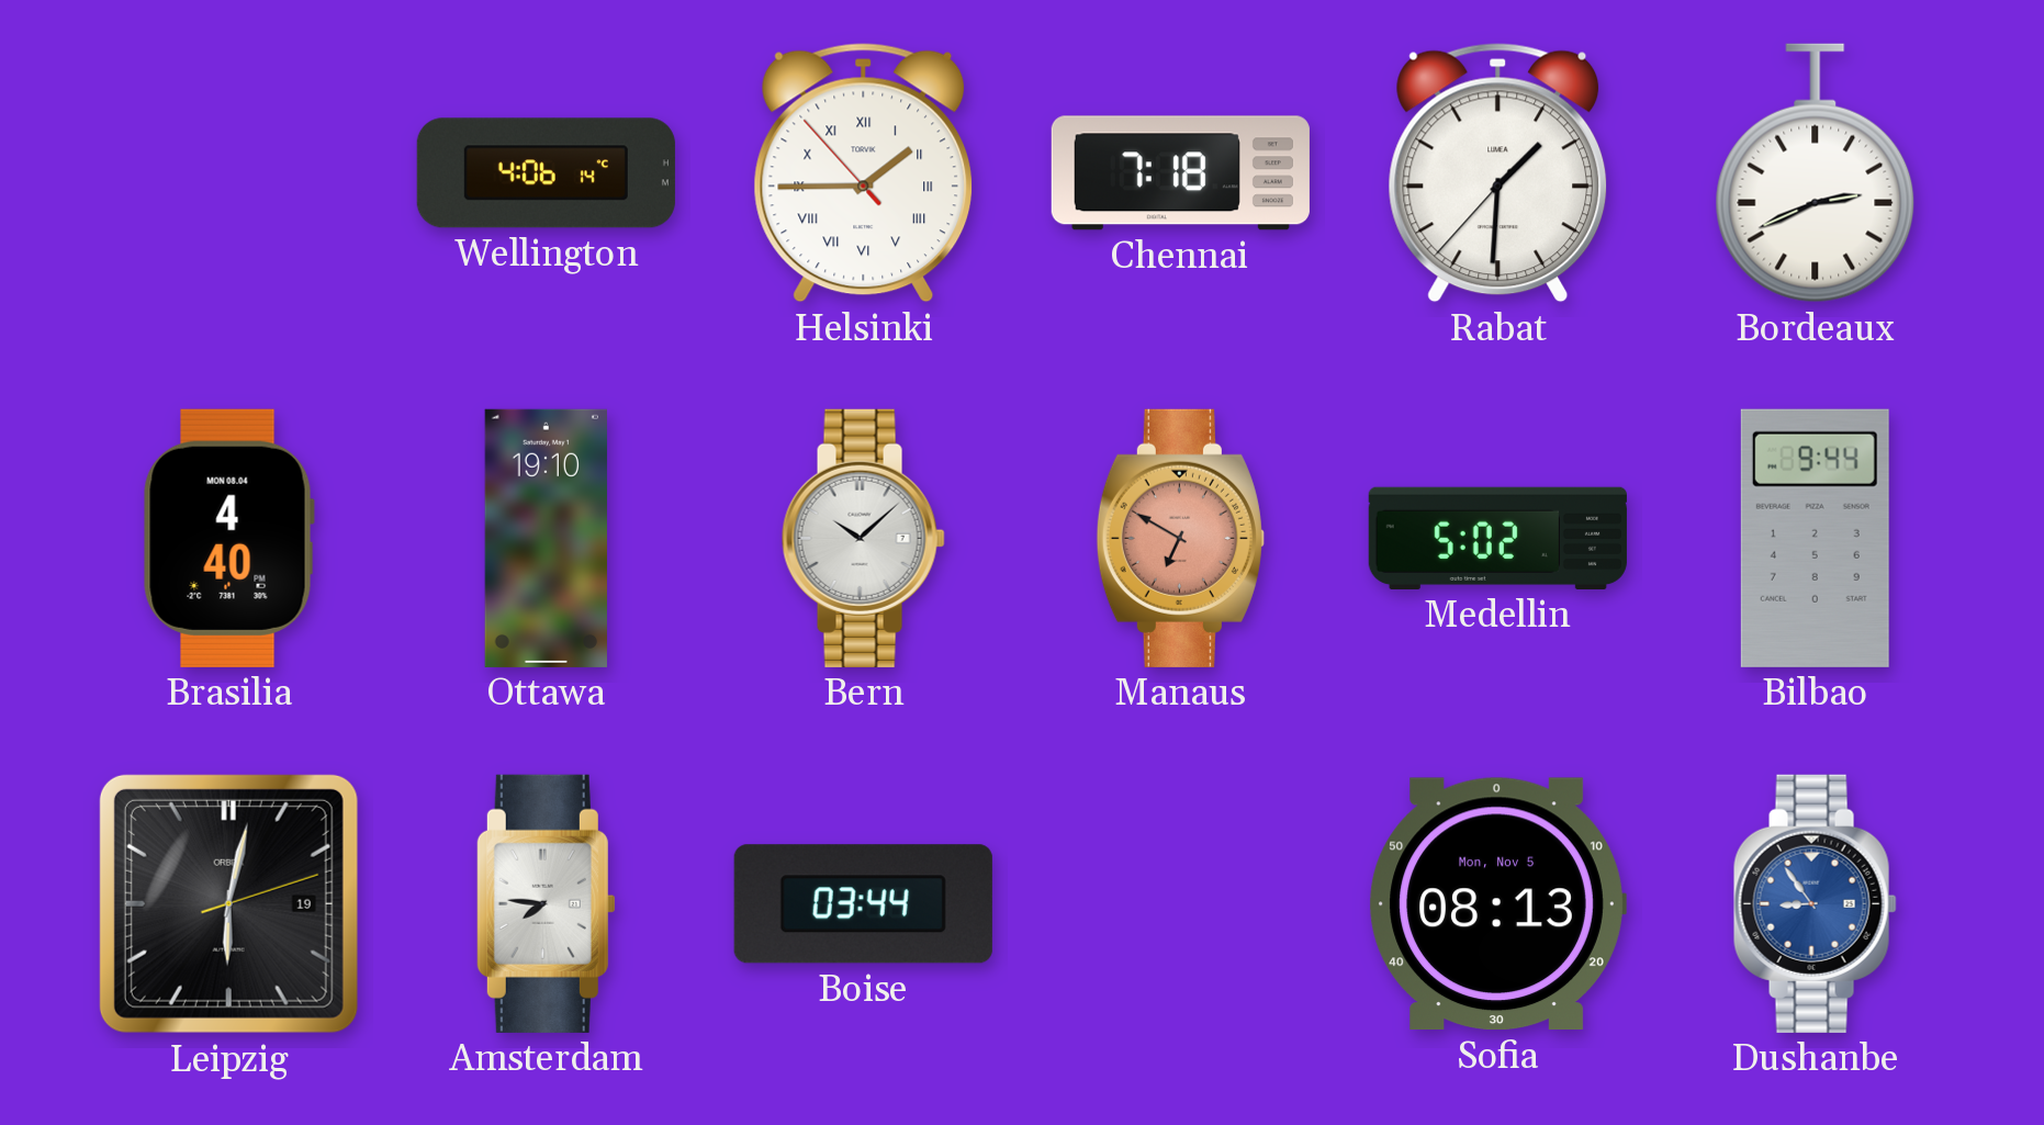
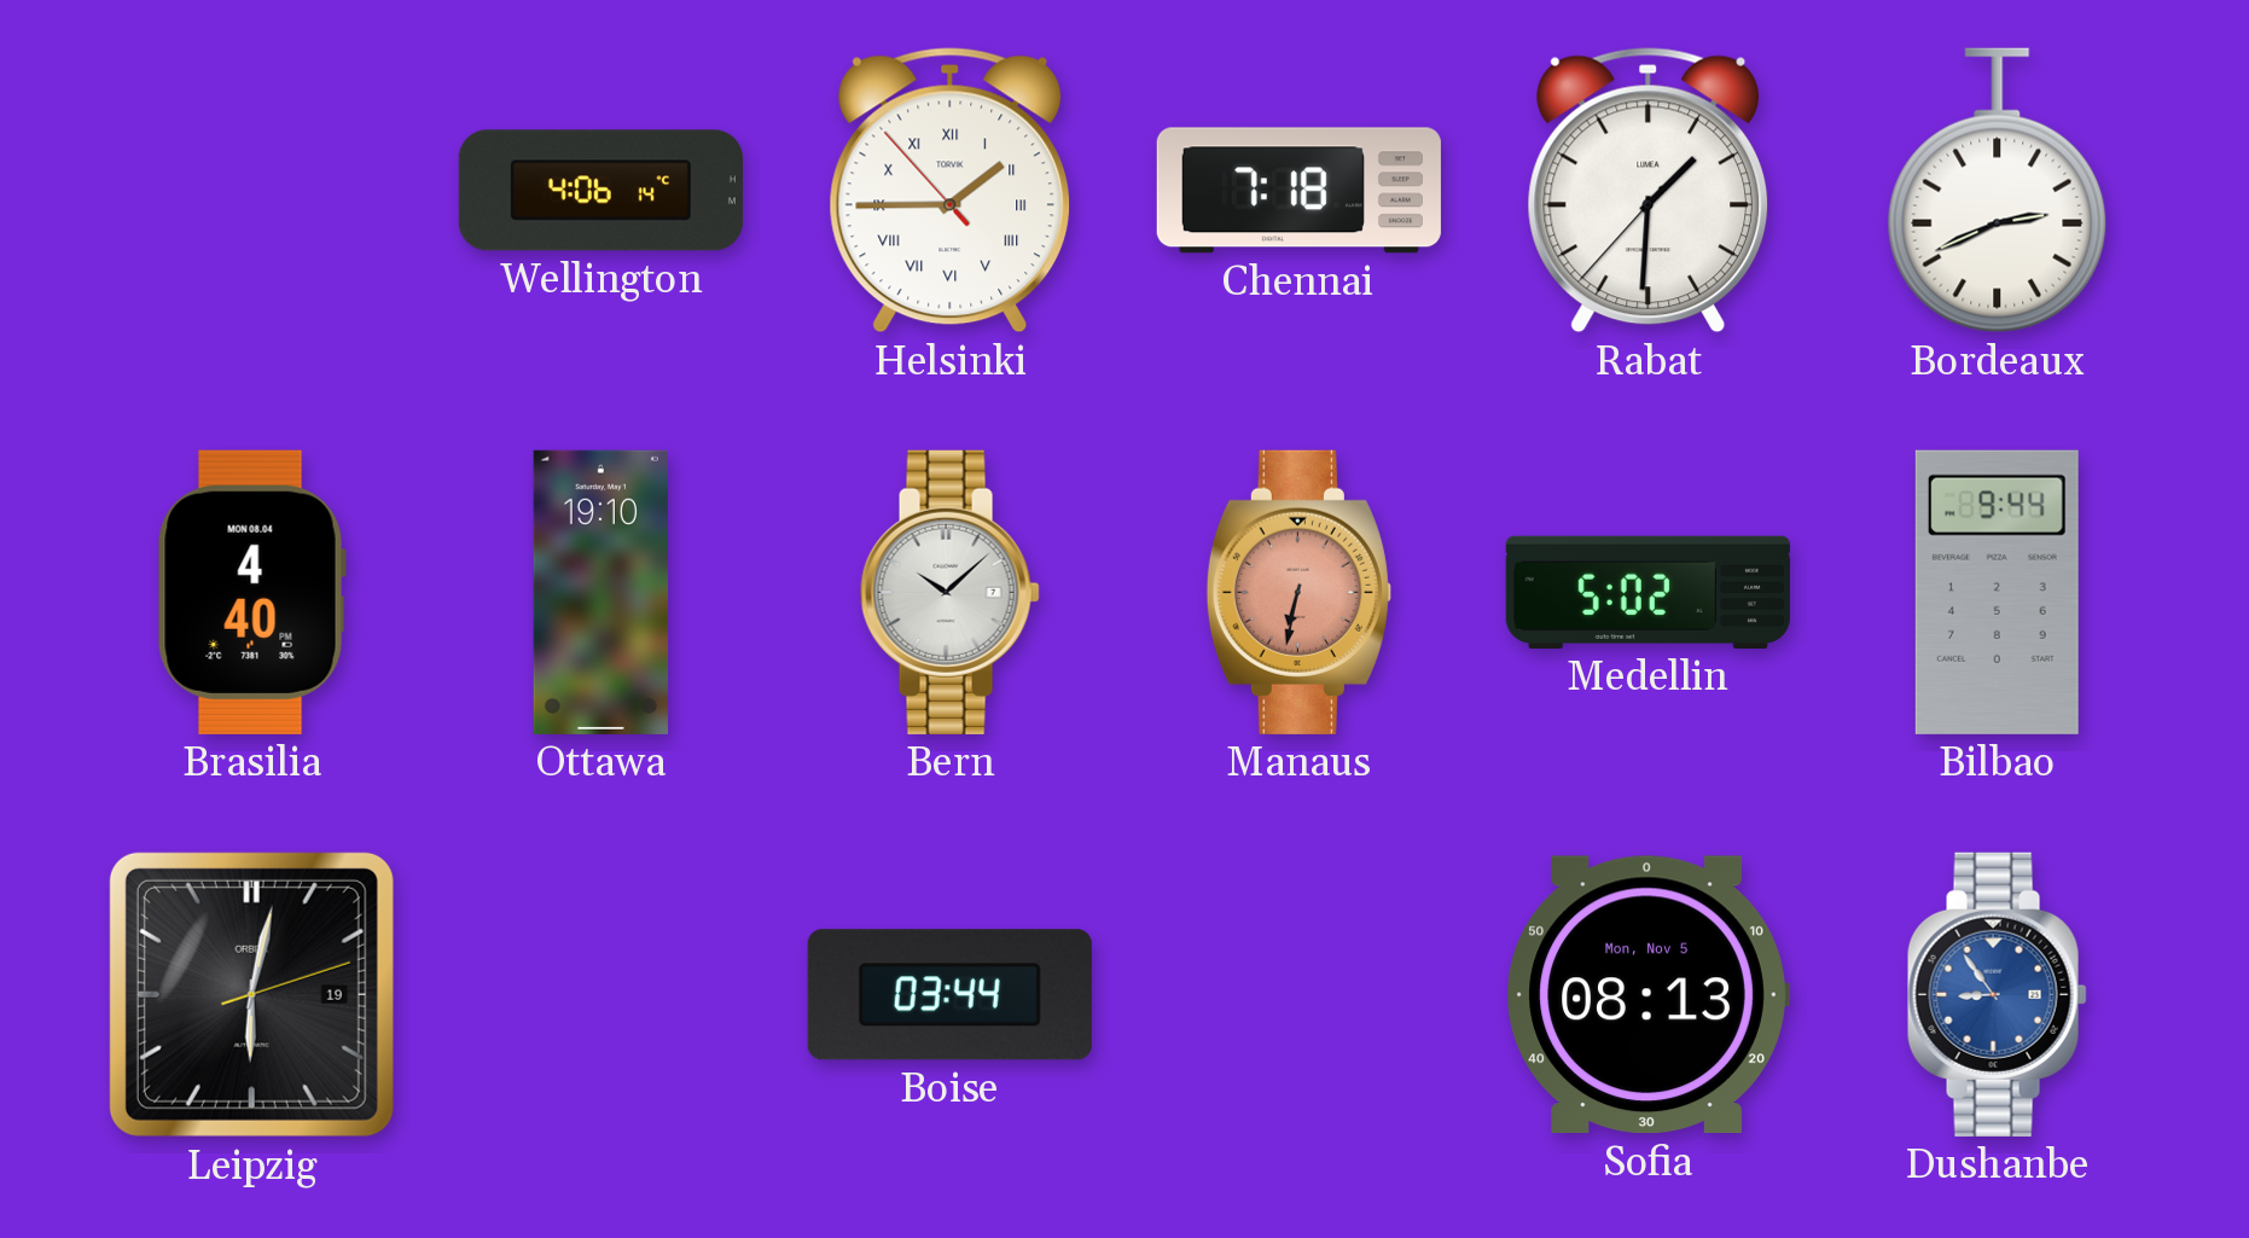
Manaus: 6:50 -> 6:32
Amsterdam: 7:46 -> none
